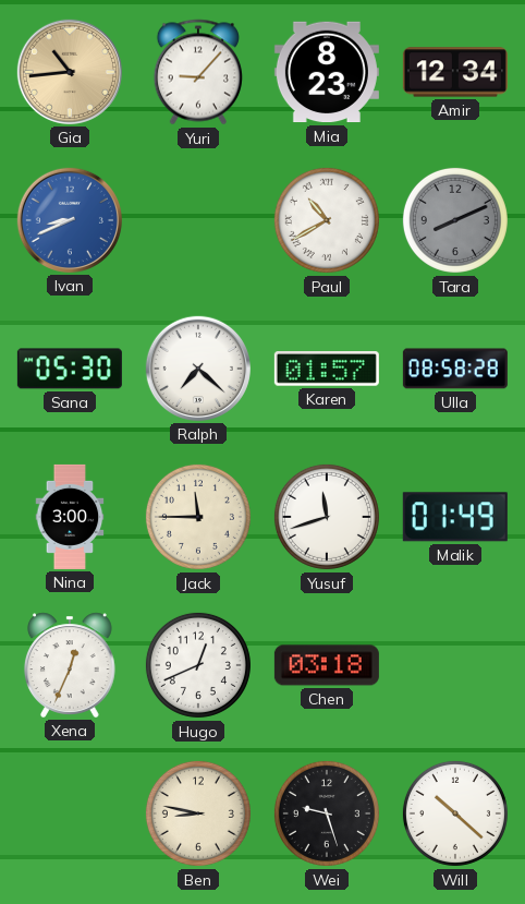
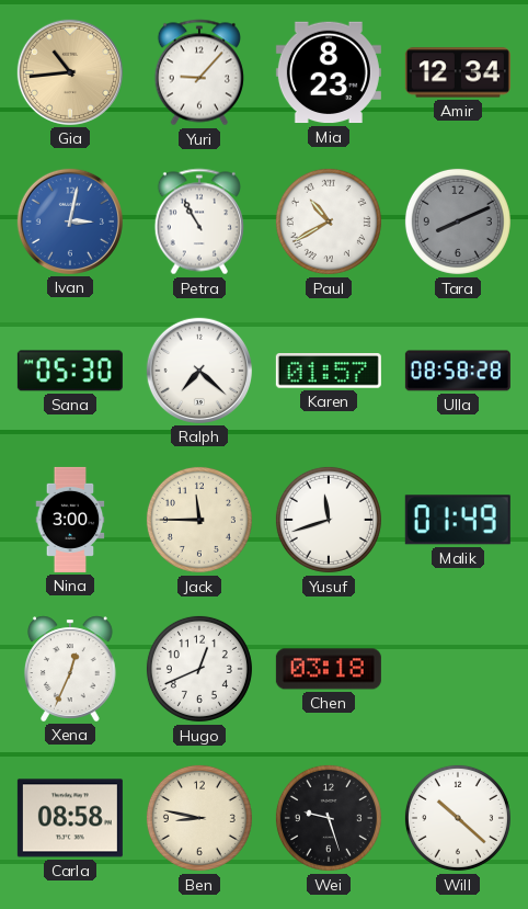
Ivan: 8:41 -> 3:02
Petra: none -> 10:55
Carla: none -> 08:58
